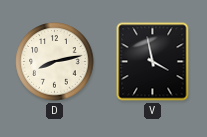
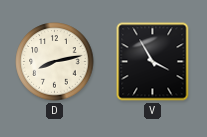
V: 3:58 -> 3:55
